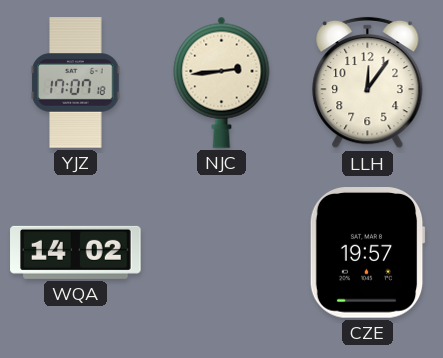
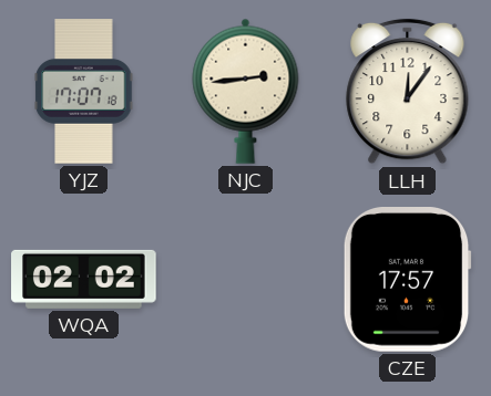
WQA: 14:02 -> 02:02
CZE: 19:57 -> 17:57
